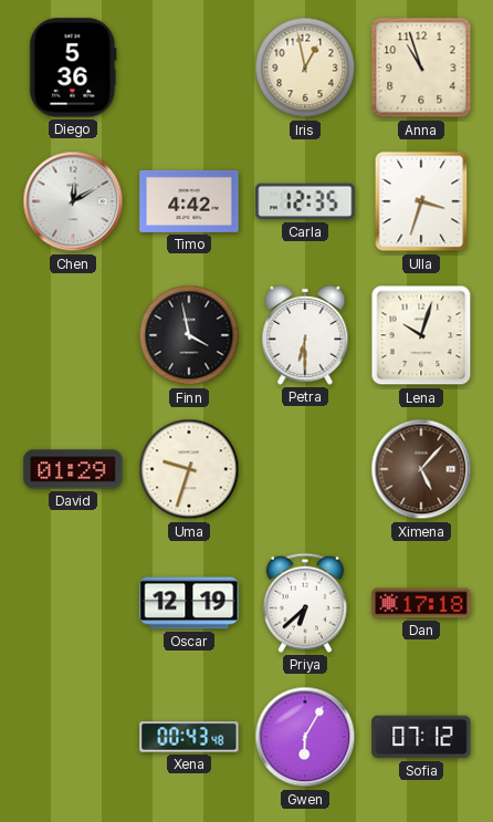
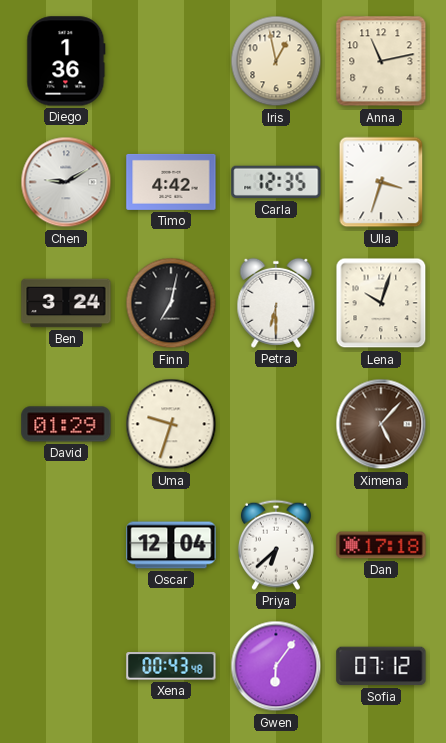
Diego: 5:36 -> 1:36
Anna: 10:57 -> 11:13
Chen: 12:10 -> 9:10
Ben: none -> 3:24
Finn: 3:58 -> 7:02
Oscar: 12:19 -> 12:04
Gwen: 6:05 -> 6:06
